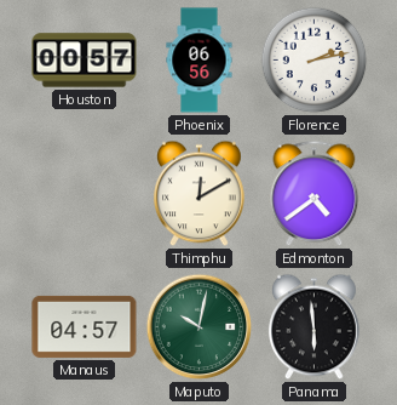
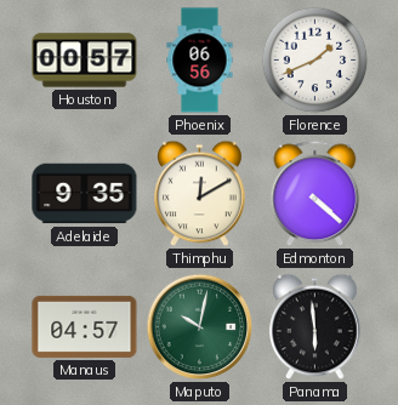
Florence: 2:13 -> 1:41
Adelaide: none -> 9:35
Edmonton: 4:39 -> 4:22
